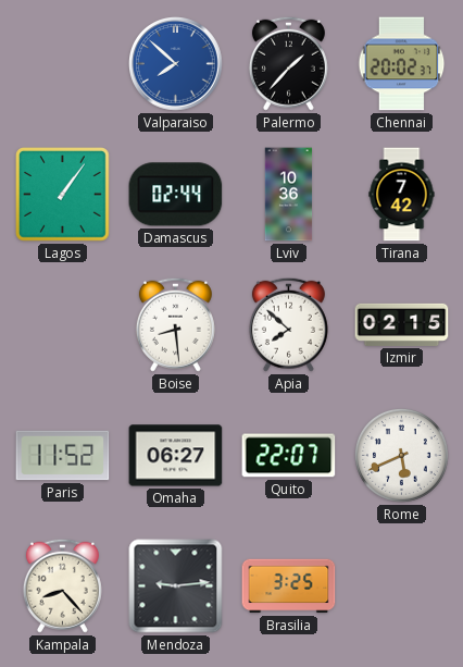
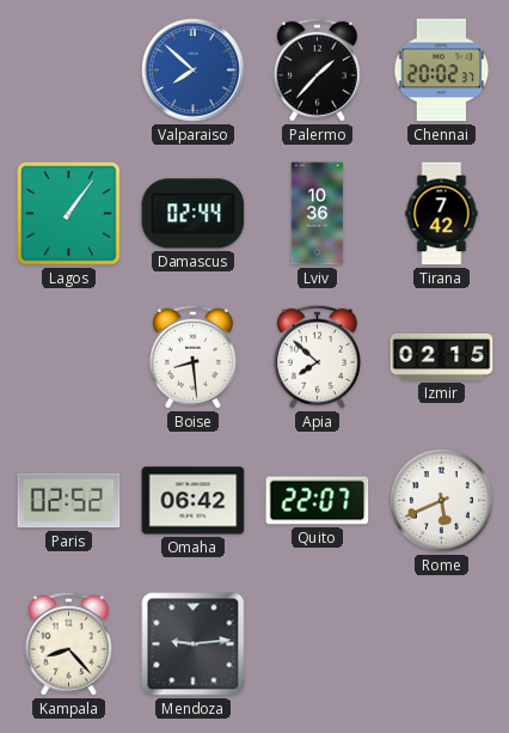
Paris: 11:52 -> 02:52
Omaha: 06:27 -> 06:42
Brasilia: 3:25 -> none
